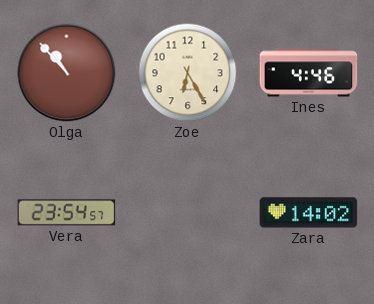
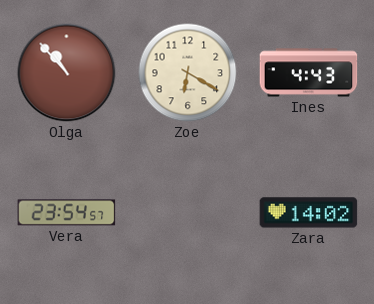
Zoe: 6:25 -> 6:20
Ines: 4:46 -> 4:43
